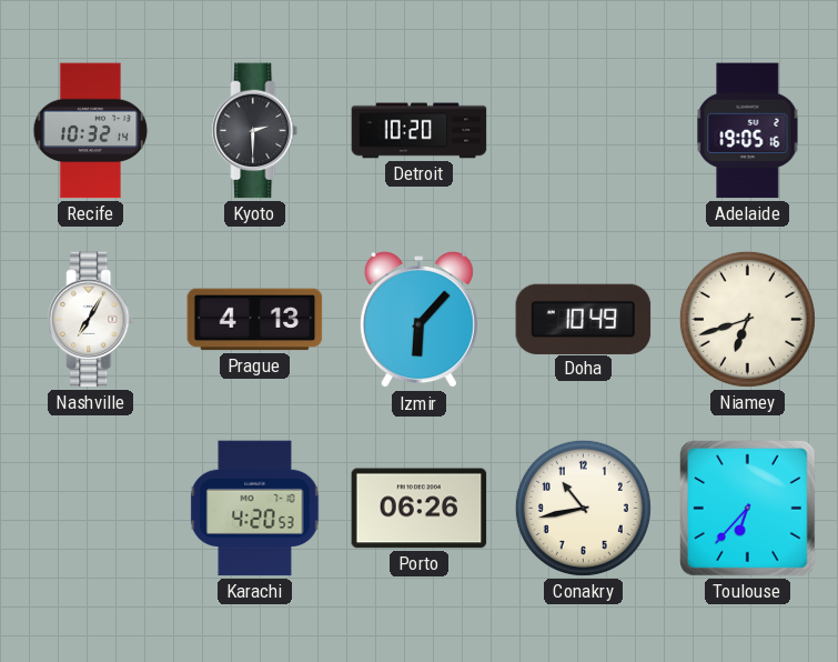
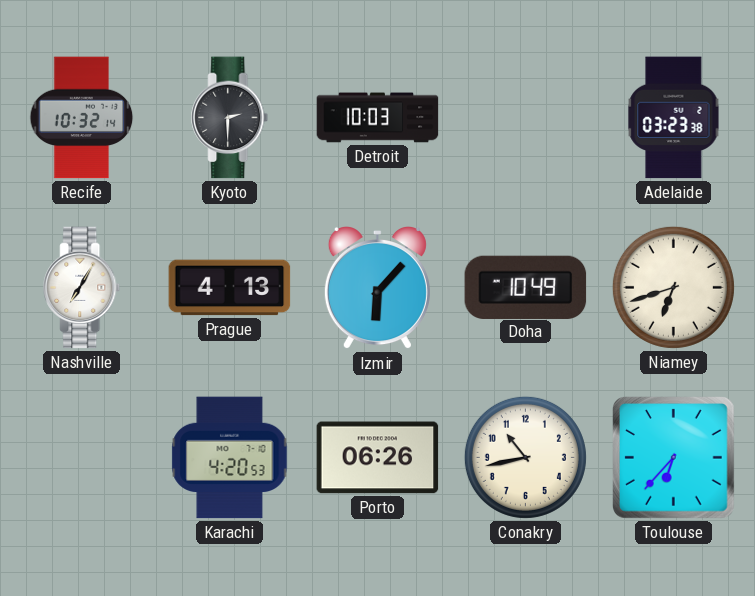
Detroit: 10:20 -> 10:03
Adelaide: 19:05 -> 03:23
